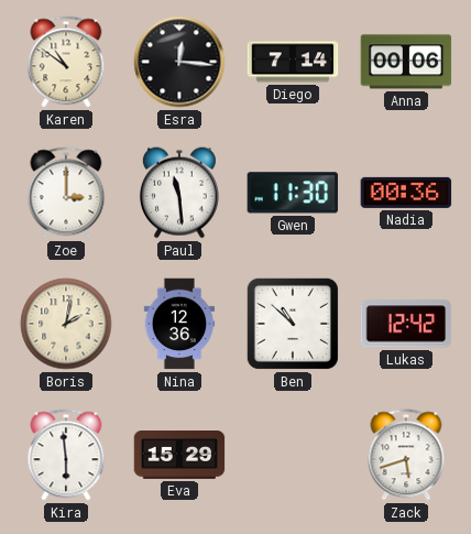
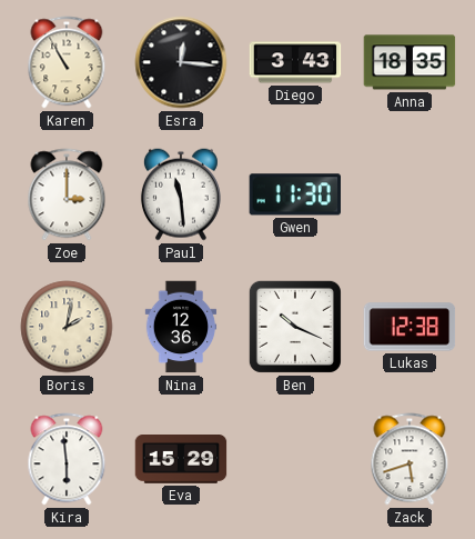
Karen: 10:51 -> 10:55
Diego: 7:14 -> 3:43
Anna: 00:06 -> 18:35
Nadia: 00:36 -> none
Ben: 10:52 -> 10:19
Lukas: 12:42 -> 12:38
